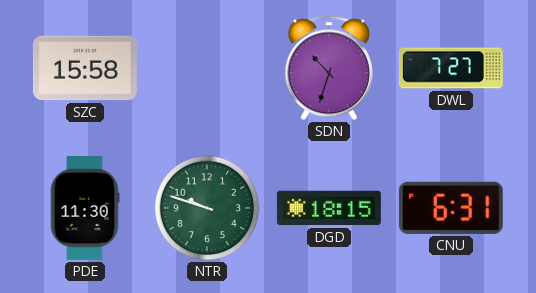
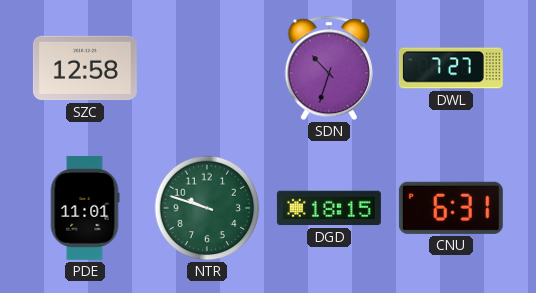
SZC: 15:58 -> 12:58
PDE: 11:30 -> 11:01
